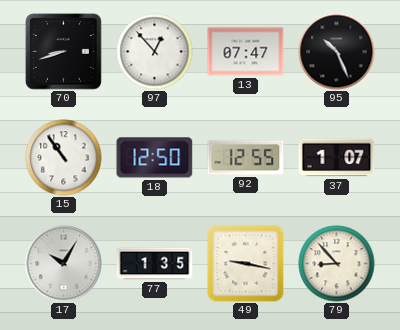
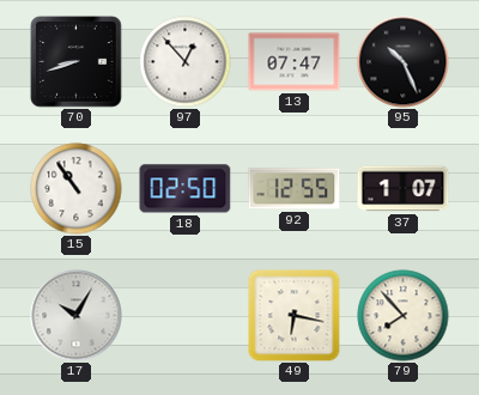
18: 12:50 -> 02:50
77: 1:35 -> none
49: 9:17 -> 6:17
79: 8:53 -> 7:53
